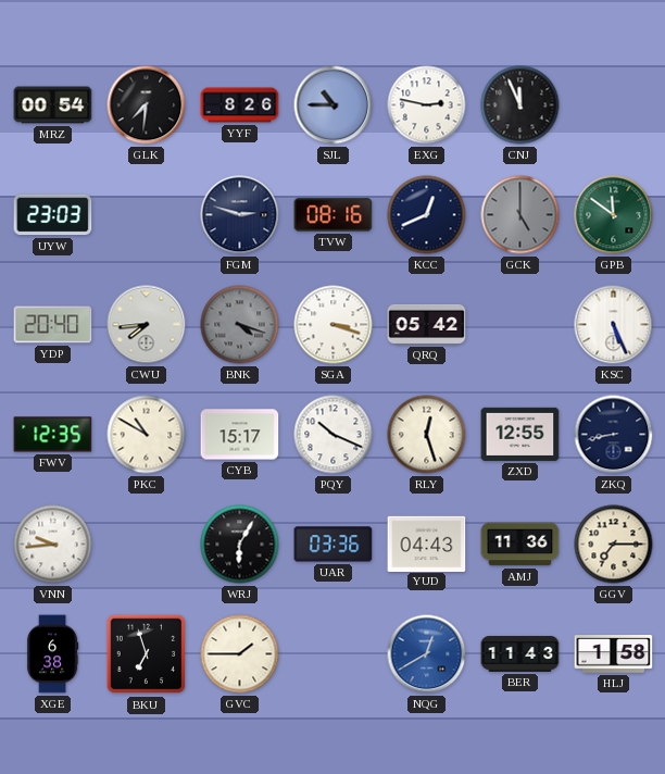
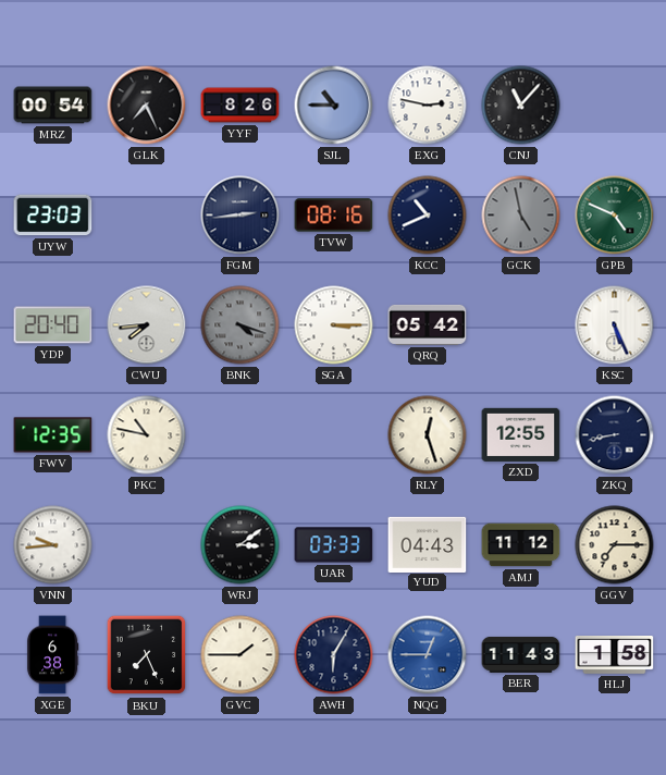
GLK: 7:31 -> 7:26
CNJ: 11:56 -> 11:07
FGM: 2:48 -> 2:44
KCC: 12:41 -> 10:41
GCK: 5:00 -> 4:58
GPB: 11:51 -> 4:49
SGA: 3:18 -> 3:15
PKC: 10:50 -> 10:47
CYB: 15:17 -> none
PQY: 10:19 -> none
WRJ: 6:05 -> 3:09
UAR: 03:36 -> 03:33
AMJ: 11:36 -> 11:12
BKU: 6:57 -> 7:26
AWH: none -> 6:05
NQG: 12:40 -> 12:45
